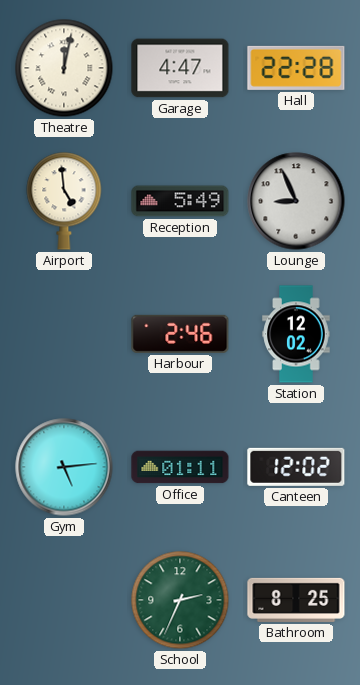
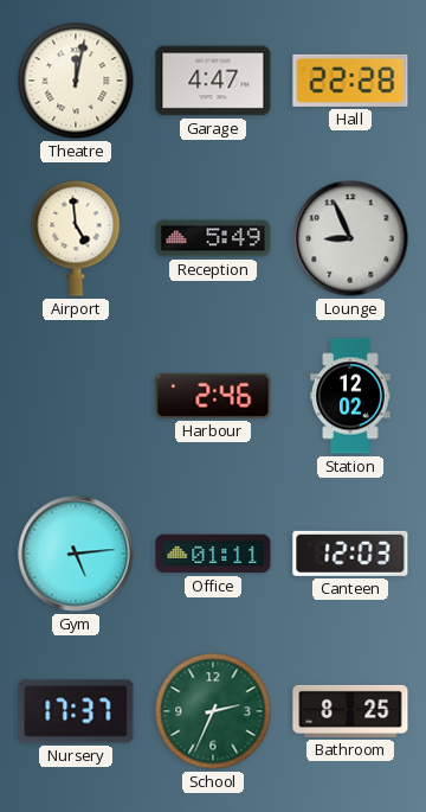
Canteen: 12:02 -> 12:03
Nursery: none -> 17:37
